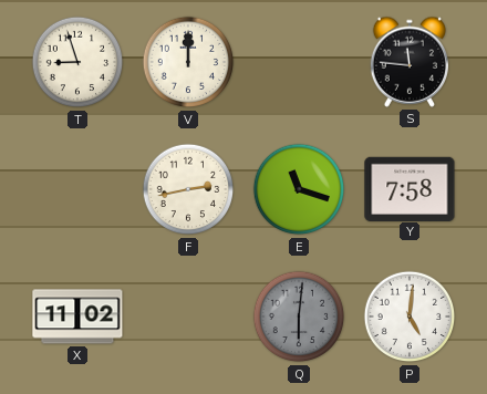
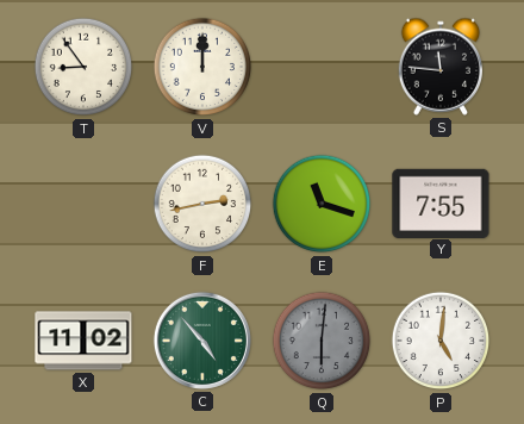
T: 8:57 -> 8:54
Y: 7:58 -> 7:55
C: none -> 4:53
